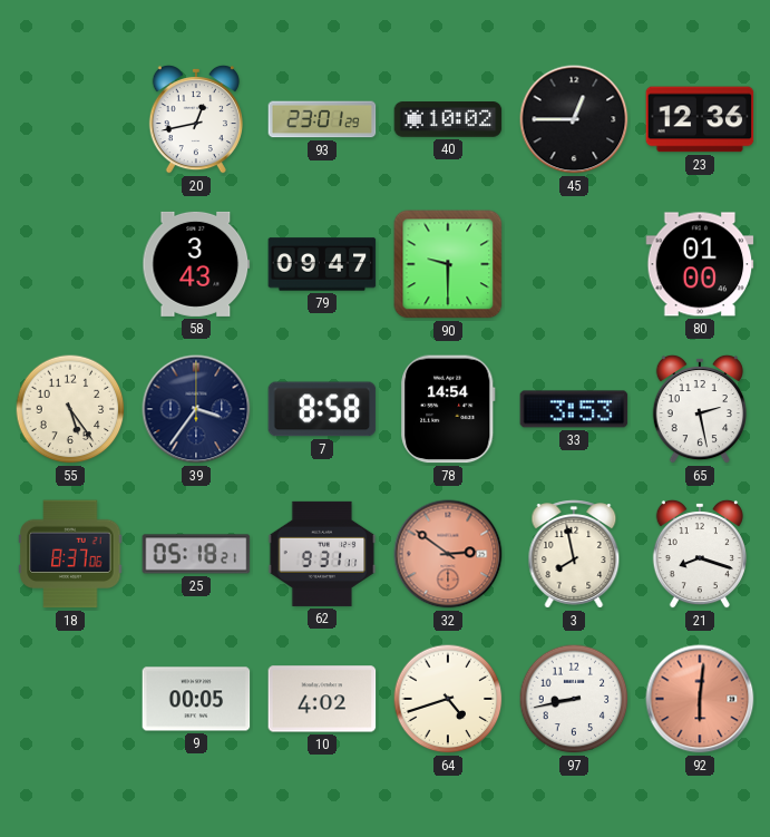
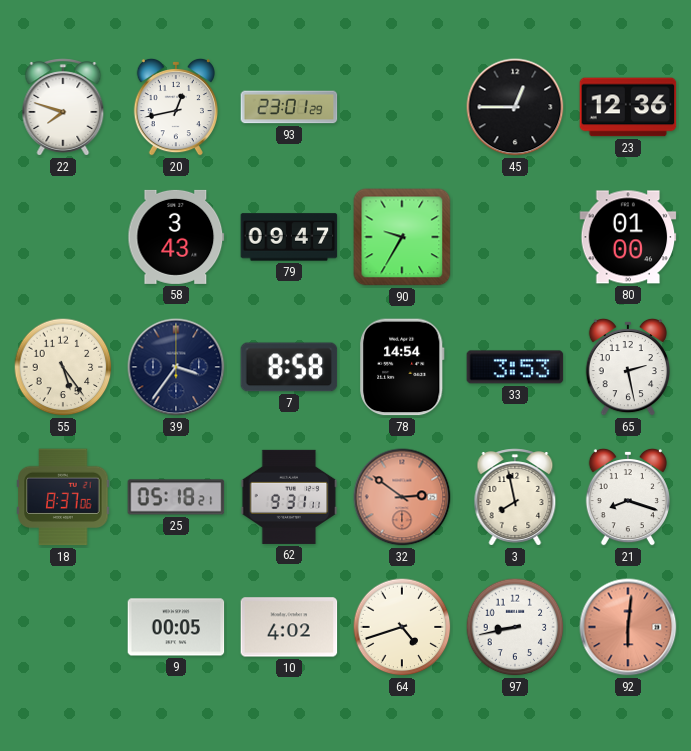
22: none -> 7:48
40: 10:02 -> none
90: 9:30 -> 9:35
